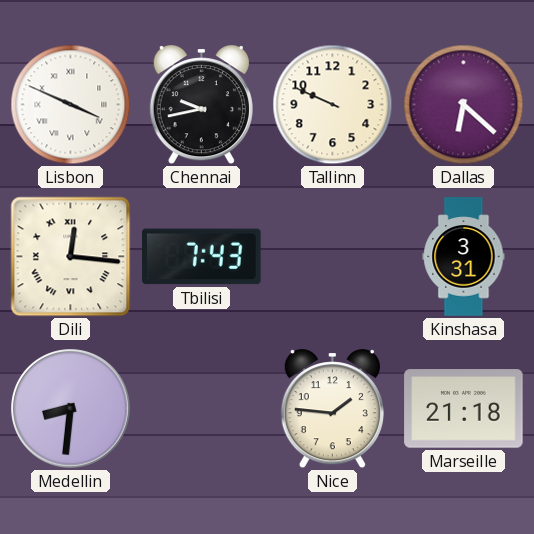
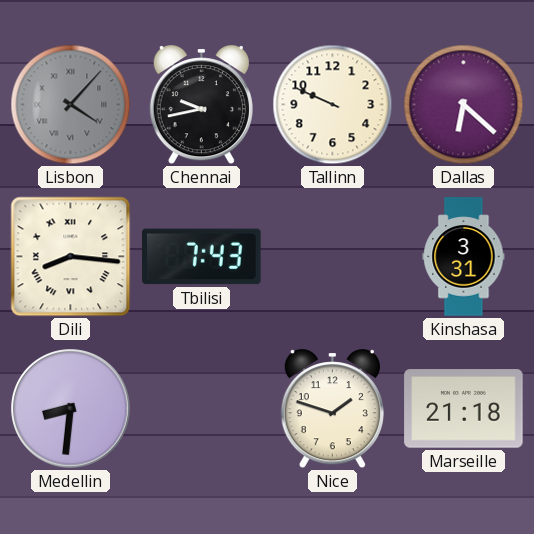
Lisbon: 3:49 -> 4:07
Lisbon dial: white -> grey
Dili: 12:16 -> 8:16
Nice: 1:46 -> 1:48
